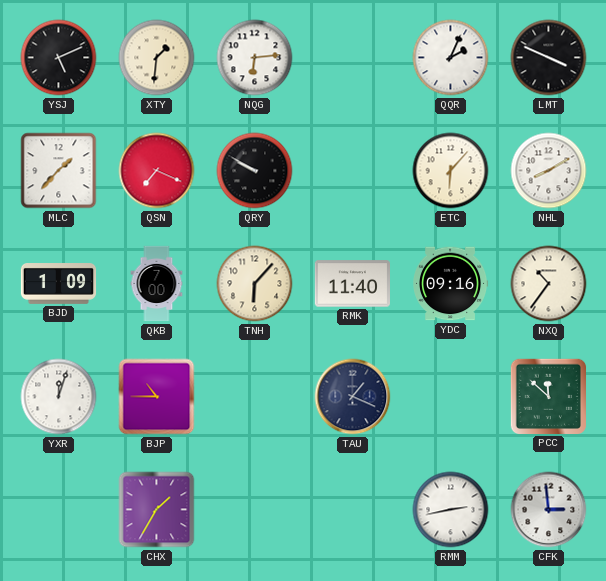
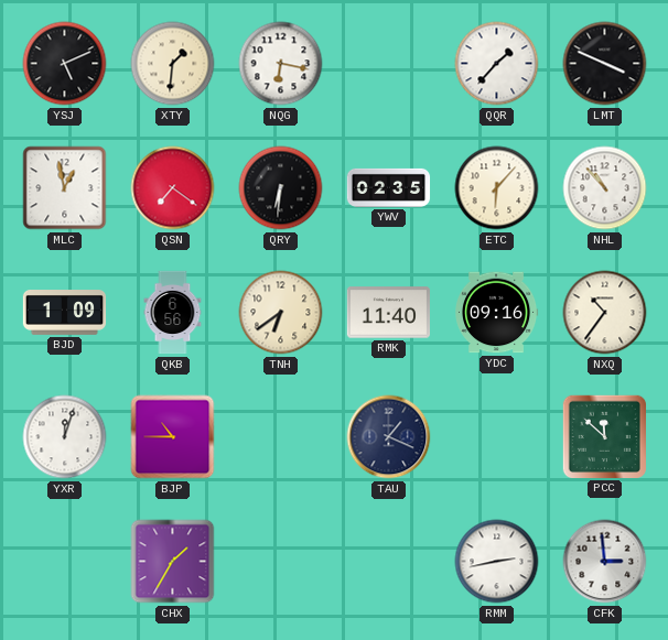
NQG: 6:14 -> 6:17
QQR: 2:04 -> 1:37
MLC: 1:37 -> 12:58
QSN: 7:19 -> 7:21
QRY: 9:50 -> 6:31
YWV: none -> 02:35
NHL: 8:10 -> 10:53
QKB: 7:00 -> 6:56
TNH: 6:07 -> 6:39
